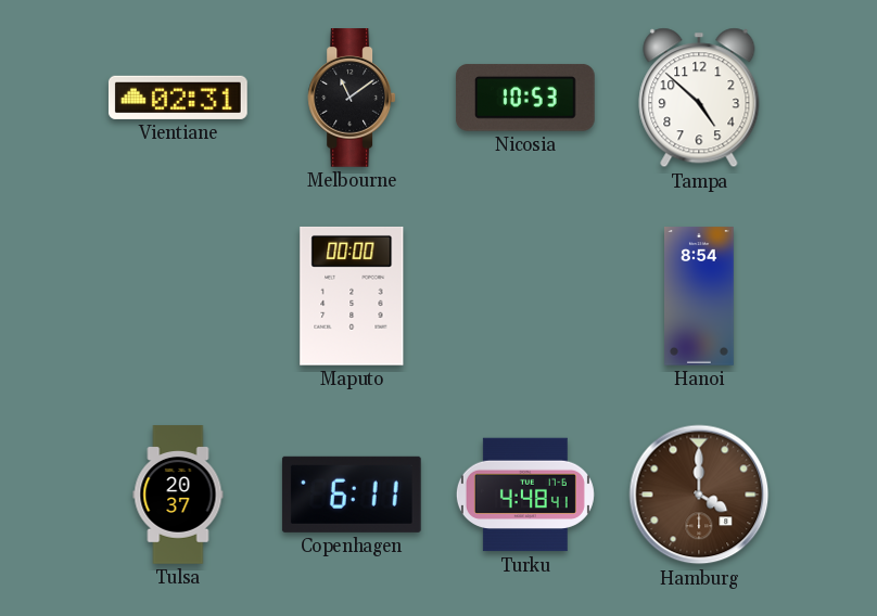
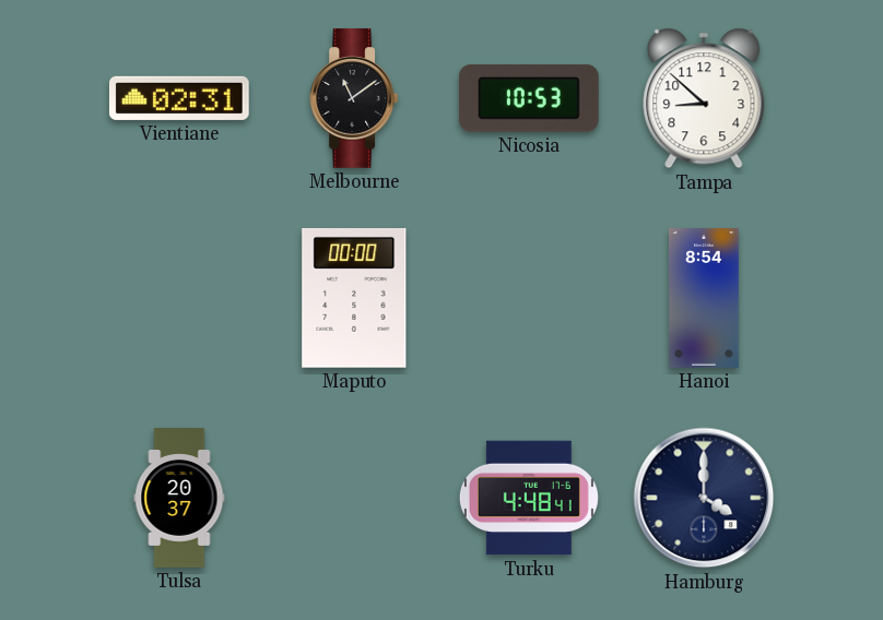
Tampa: 4:52 -> 8:52
Copenhagen: 6:11 -> none
Hamburg dial: brown -> navy
